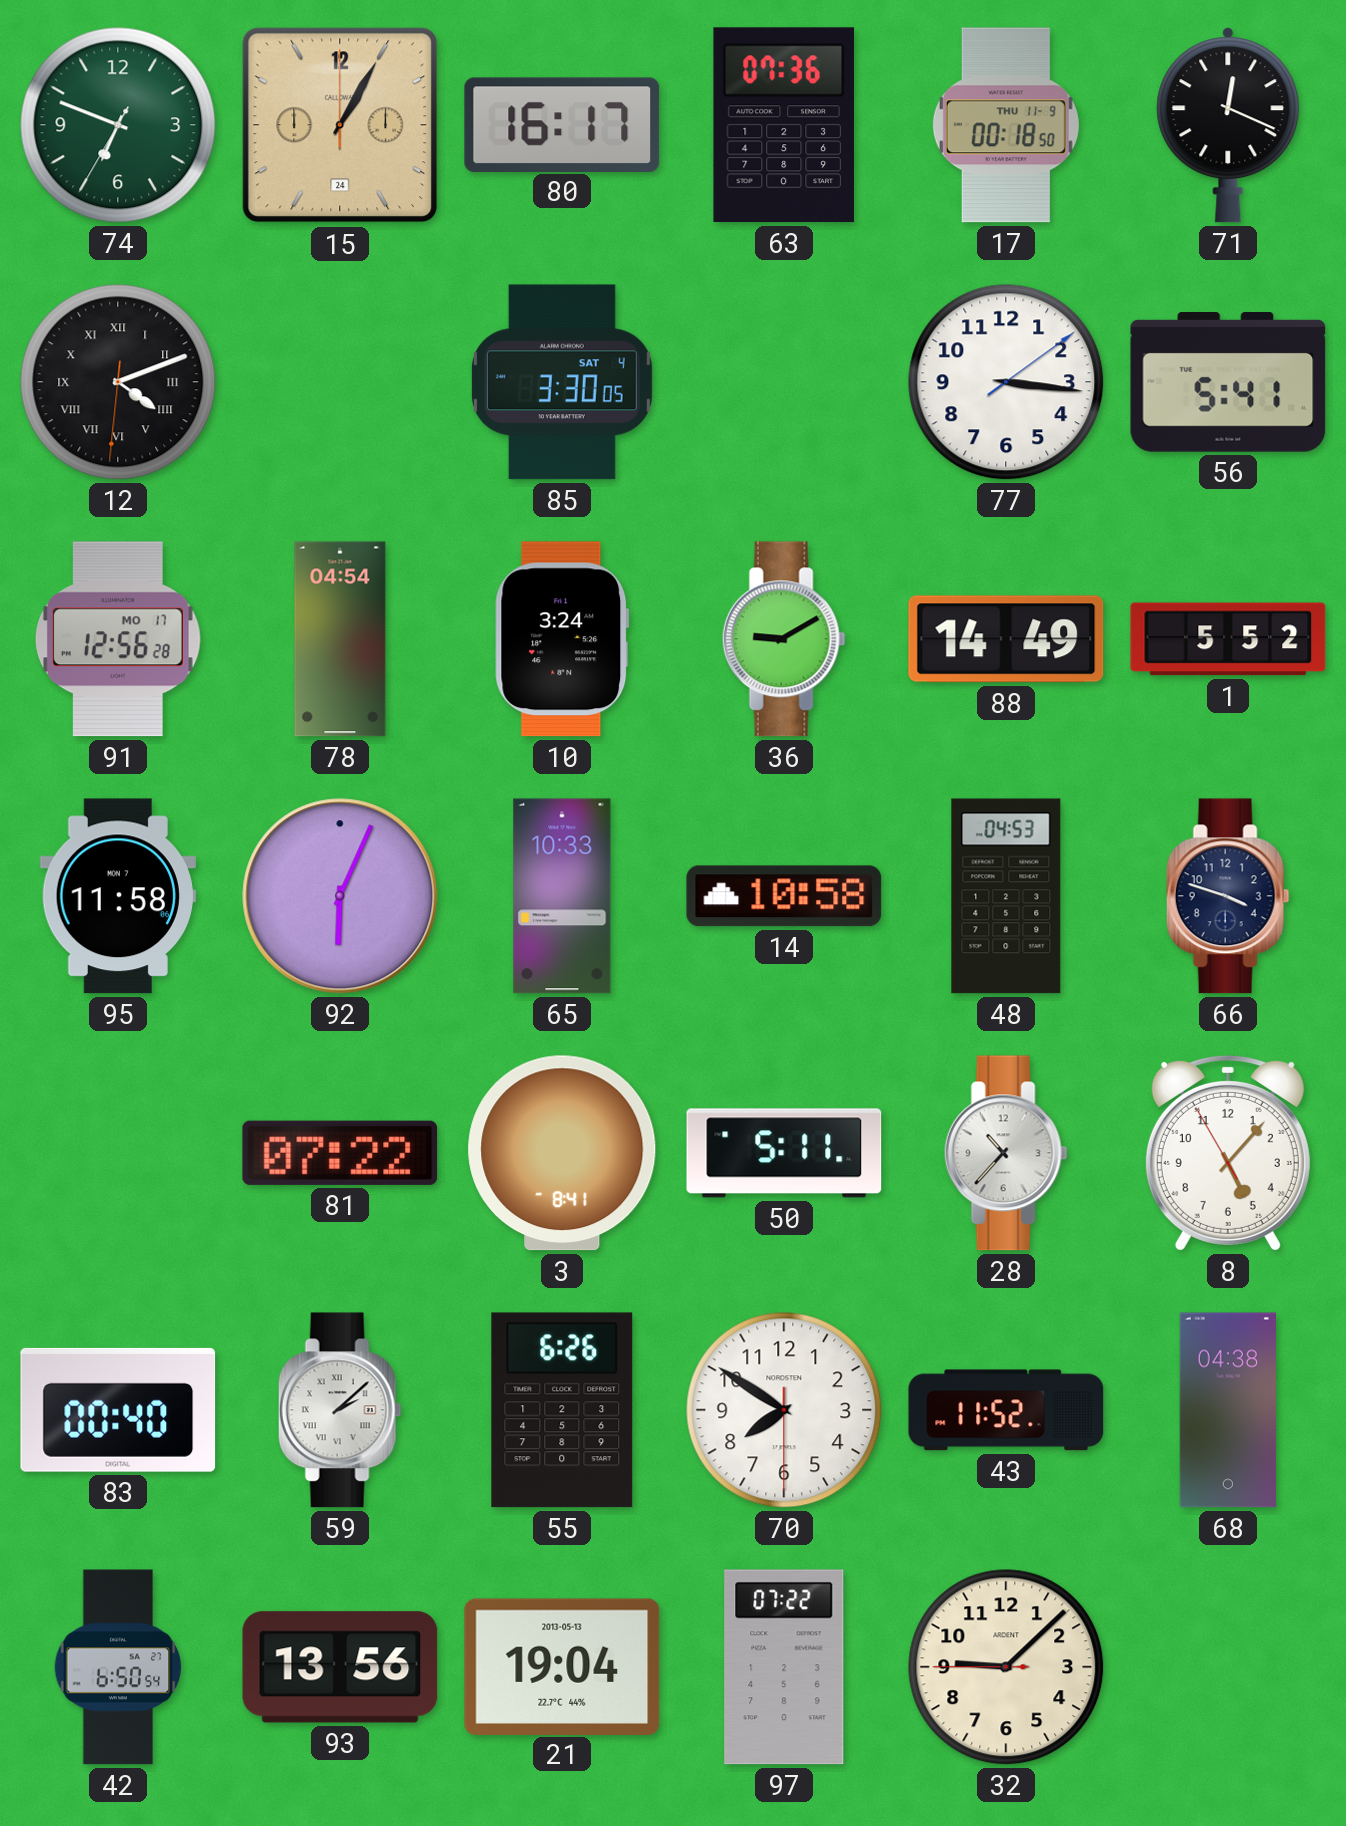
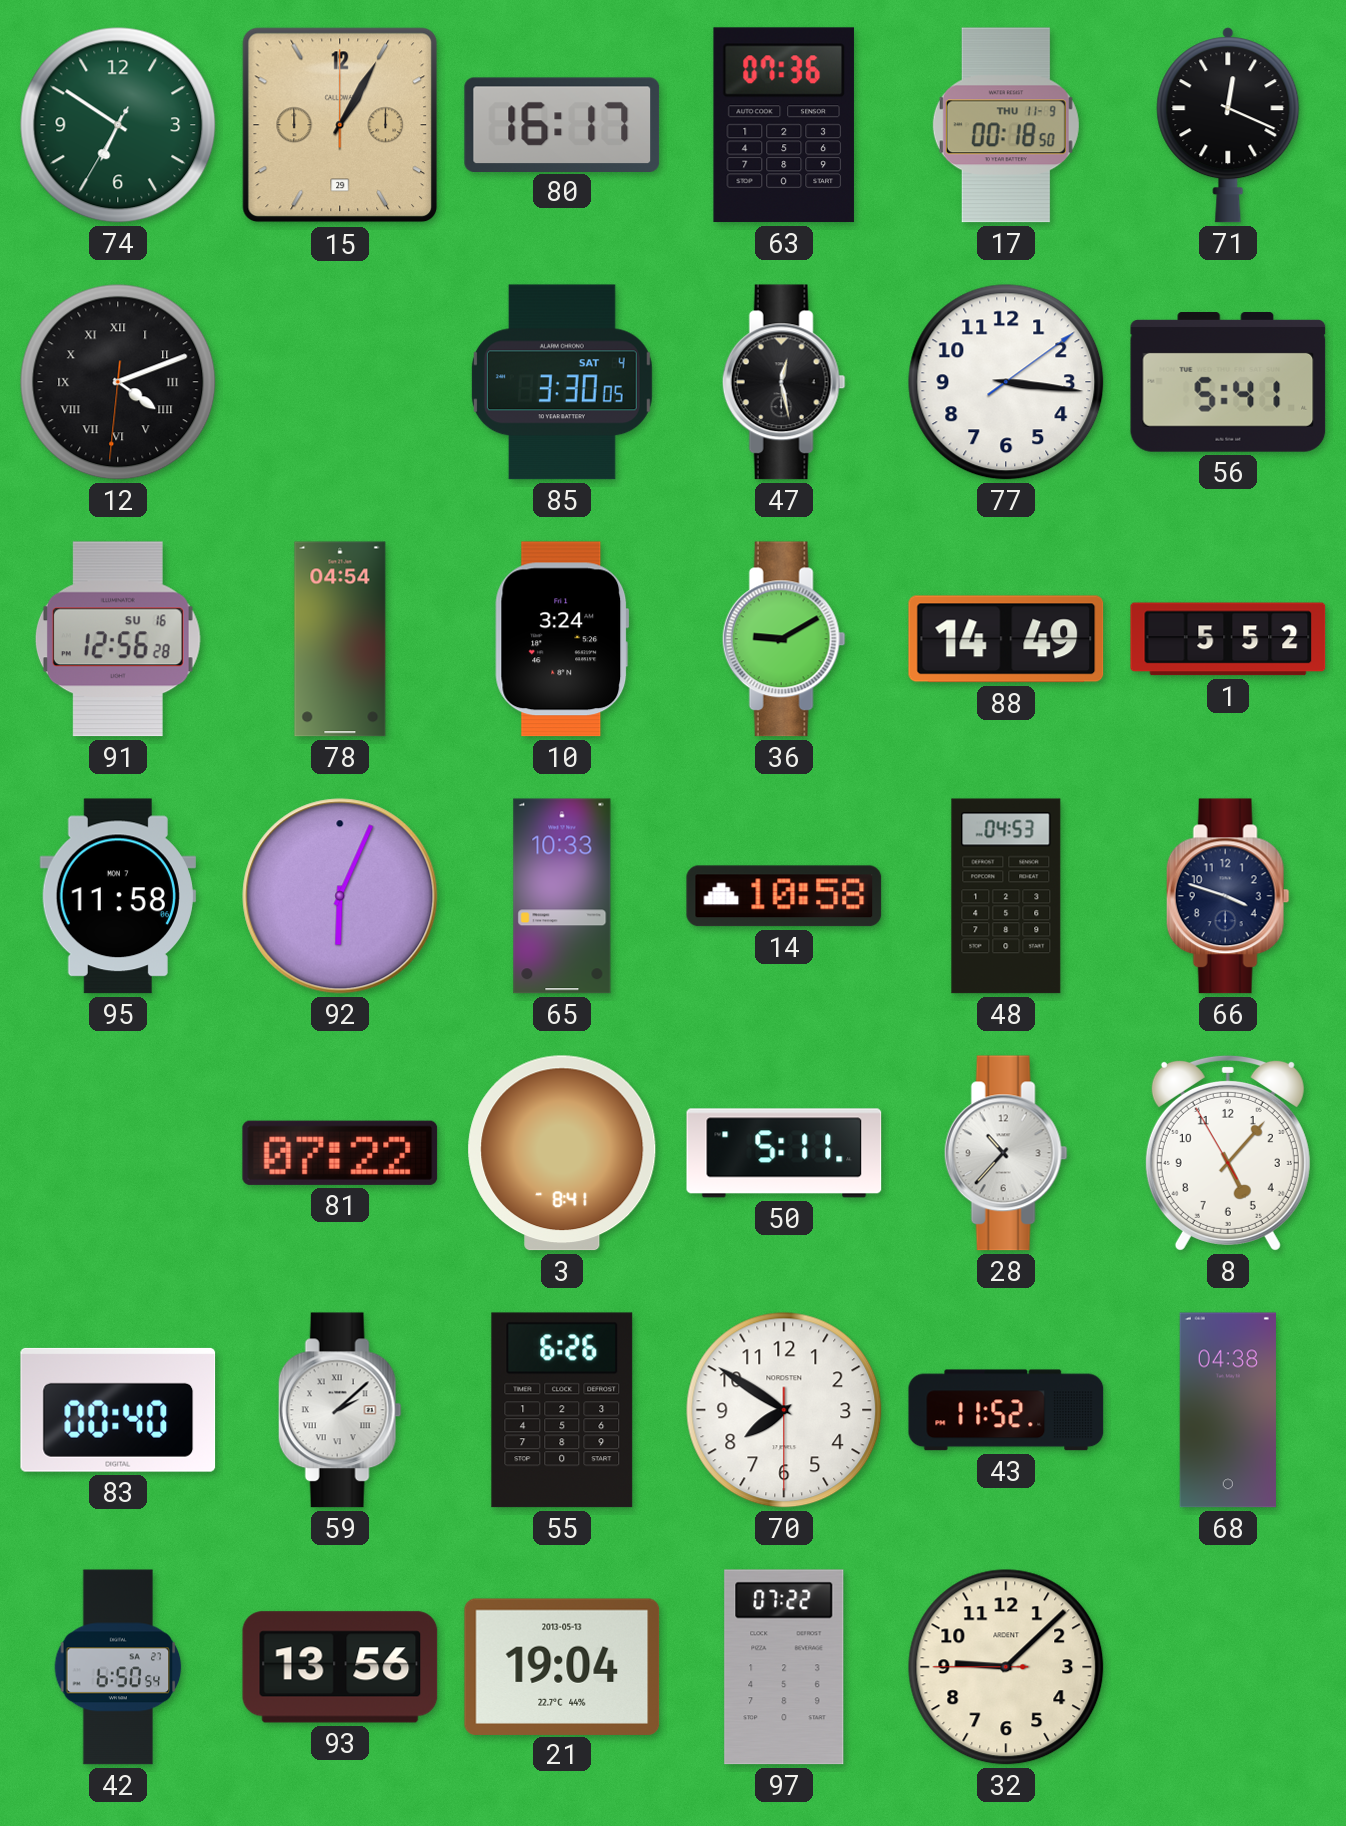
74: 6:48 -> 6:50
15 date: 24 -> 29
47: none -> 12:28
91 date: MO 17 -> SU 16
